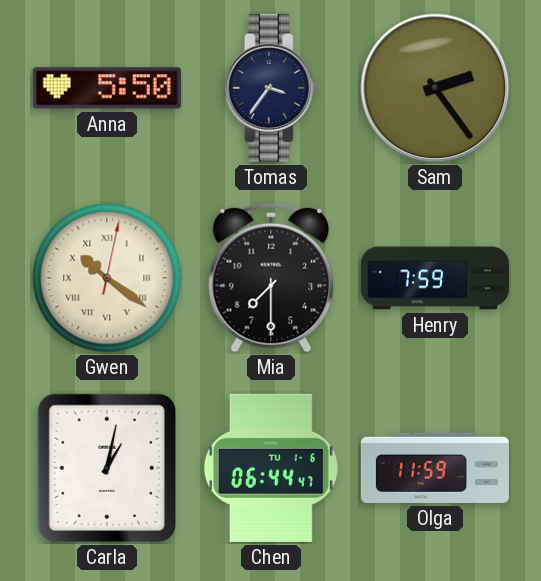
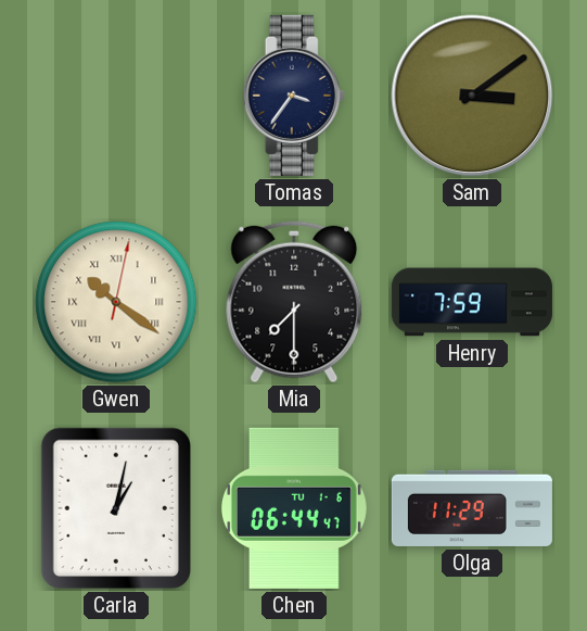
Anna: 5:50 -> none
Sam: 2:24 -> 3:09
Olga: 11:59 -> 11:29
